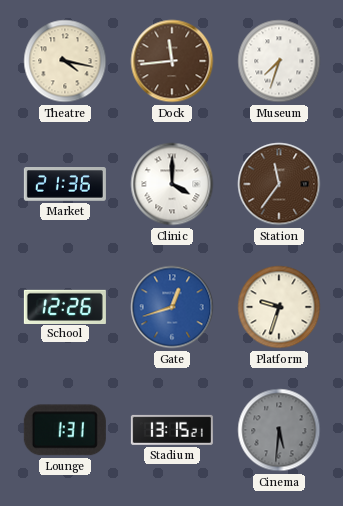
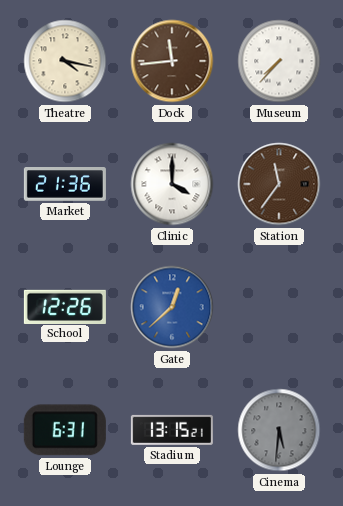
Museum: 7:33 -> 7:37
Gate: 12:42 -> 12:38
Platform: 9:33 -> none
Lounge: 1:31 -> 6:31
